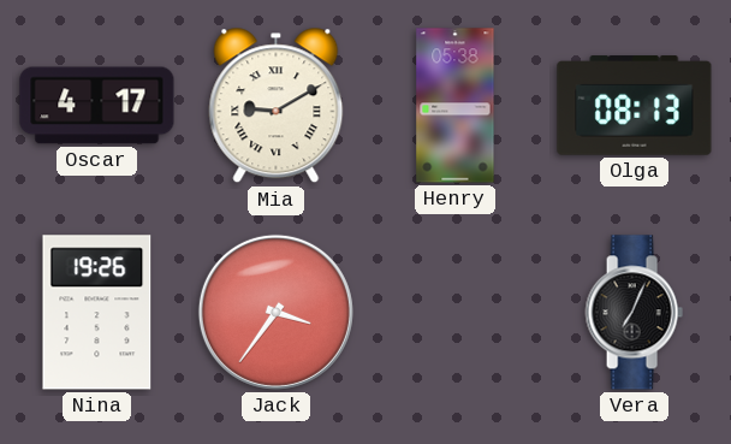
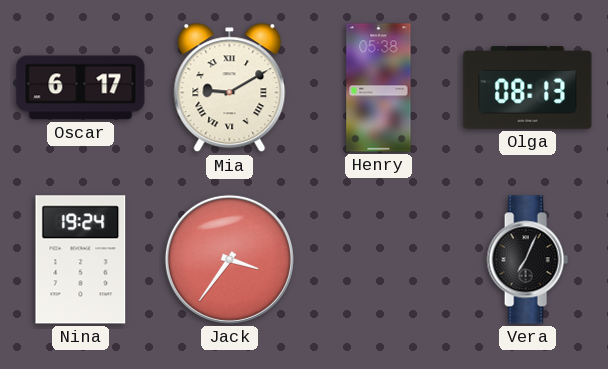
Oscar: 4:17 -> 6:17
Nina: 19:26 -> 19:24
